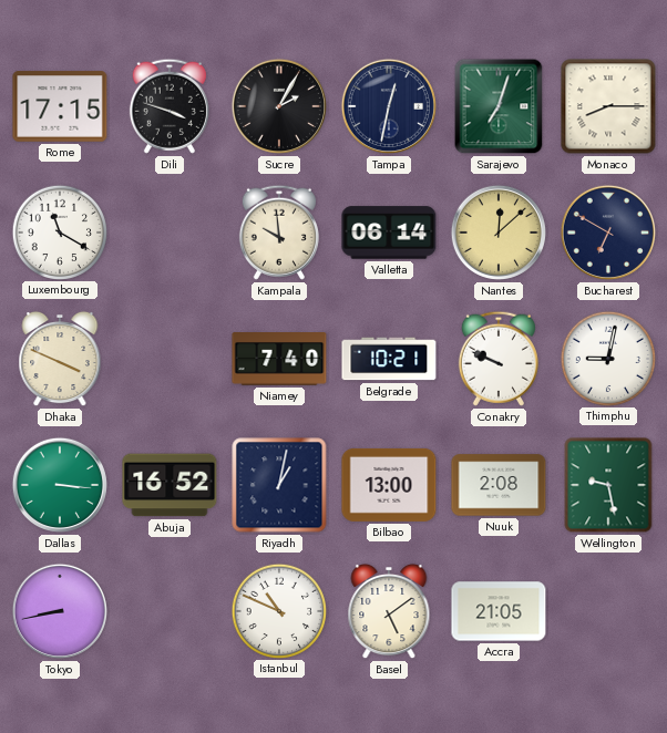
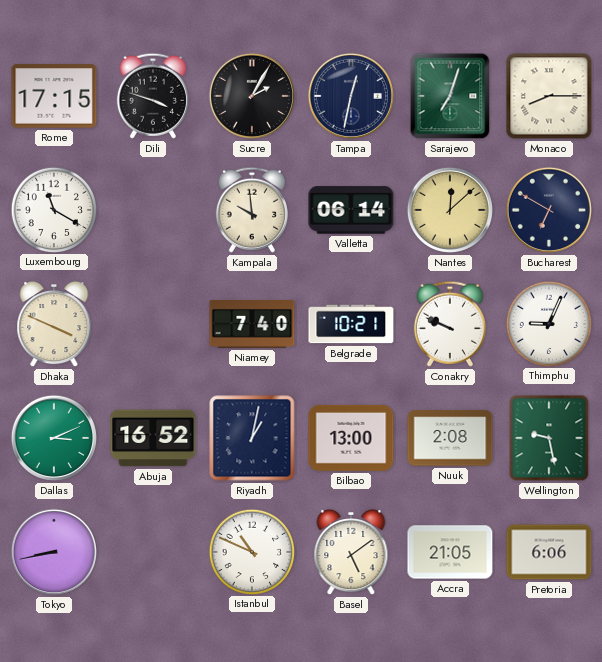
Thimphu: 9:02 -> 9:04
Dallas: 3:16 -> 3:11
Pretoria: none -> 6:06
